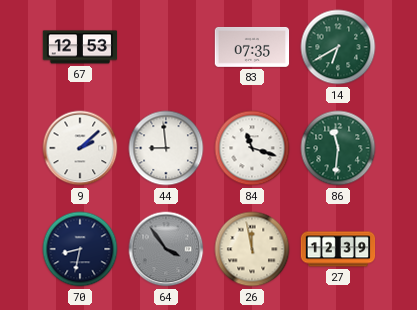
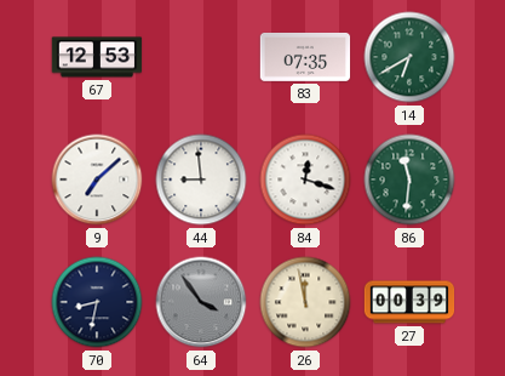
9: 2:08 -> 7:08
84: 11:18 -> 12:18
27: 12:39 -> 00:39
